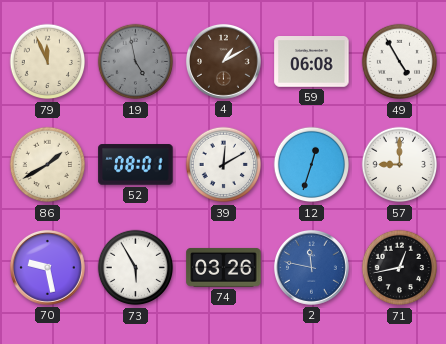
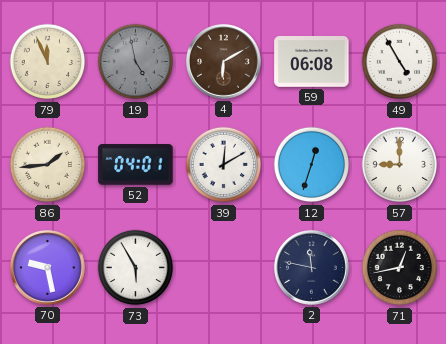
4: 1:10 -> 6:10
86: 1:40 -> 1:44
52: 08:01 -> 04:01
74: 03:26 -> none
2 dial: blue -> navy
